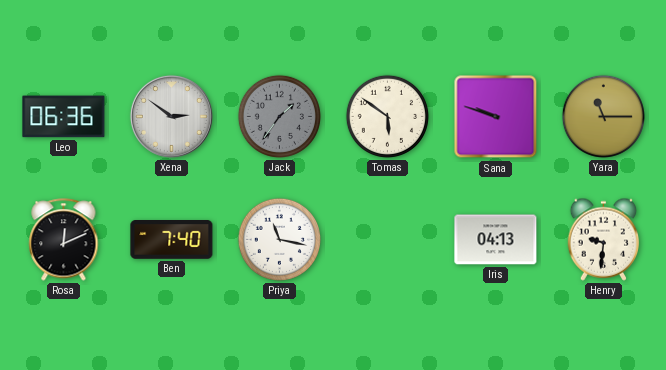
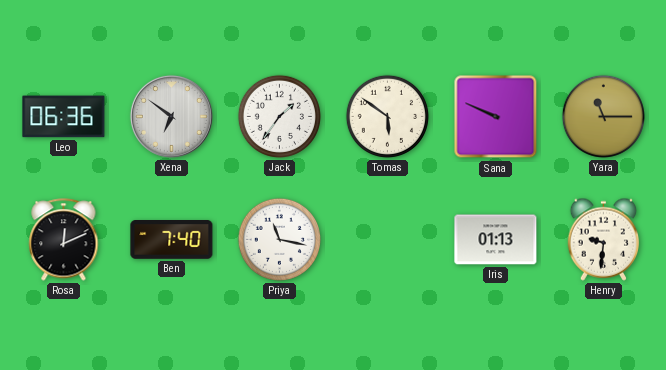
Xena: 2:51 -> 6:51
Jack dial: grey -> white
Sana: 9:48 -> 9:49
Iris: 04:13 -> 01:13
